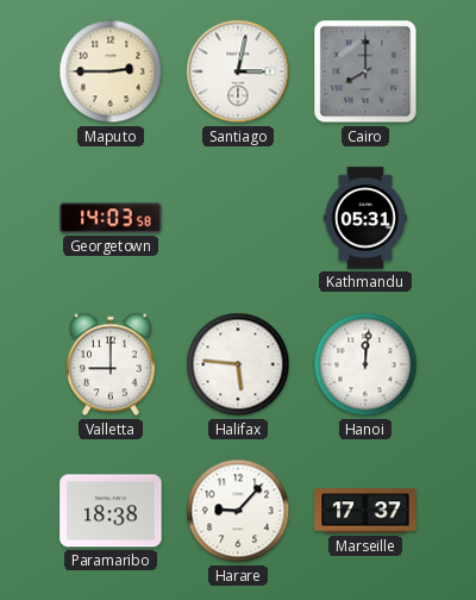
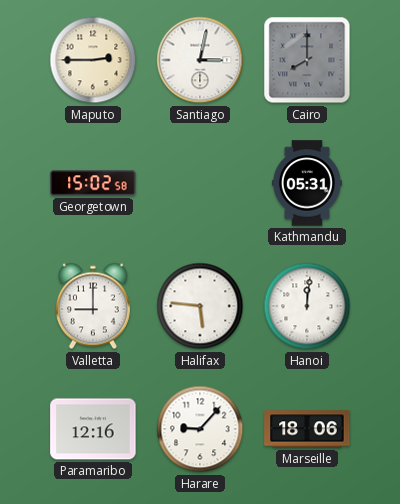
Georgetown: 14:03 -> 15:02
Paramaribo: 18:38 -> 12:16
Marseille: 17:37 -> 18:06
